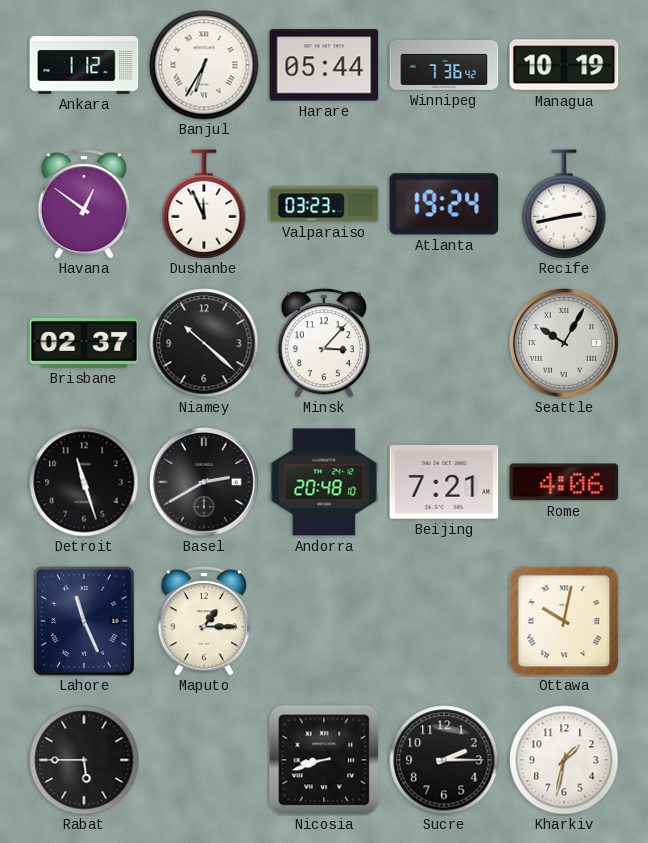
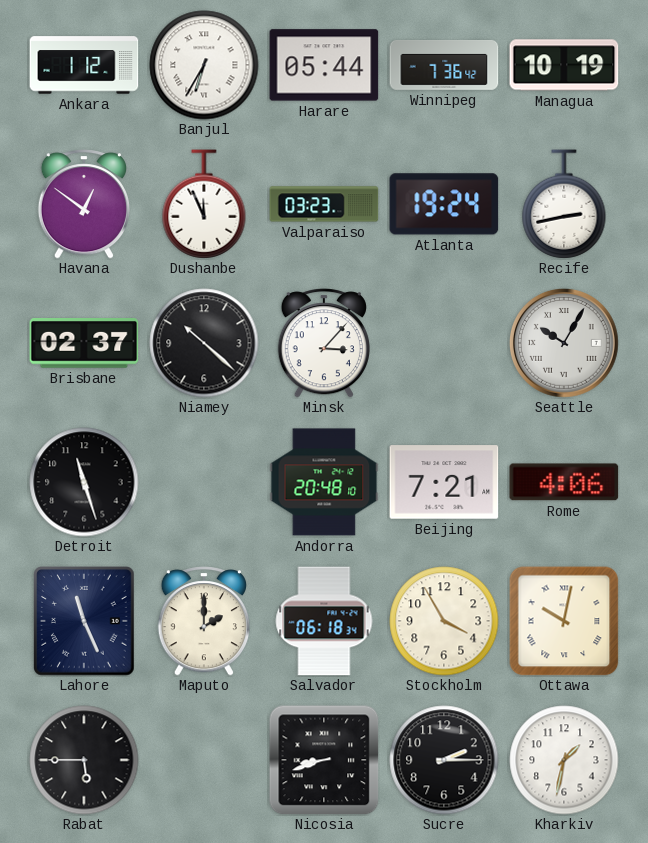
Basel: 2:40 -> none
Maputo: 1:15 -> 2:00
Salvador: none -> 06:18
Stockholm: none -> 3:55
